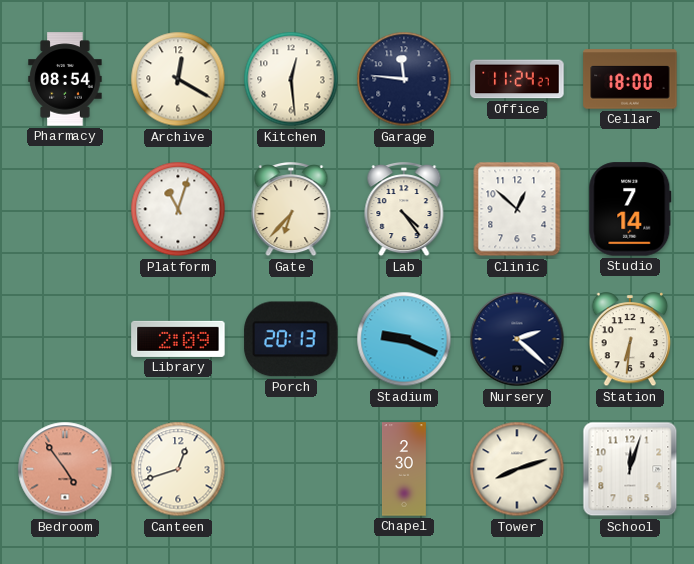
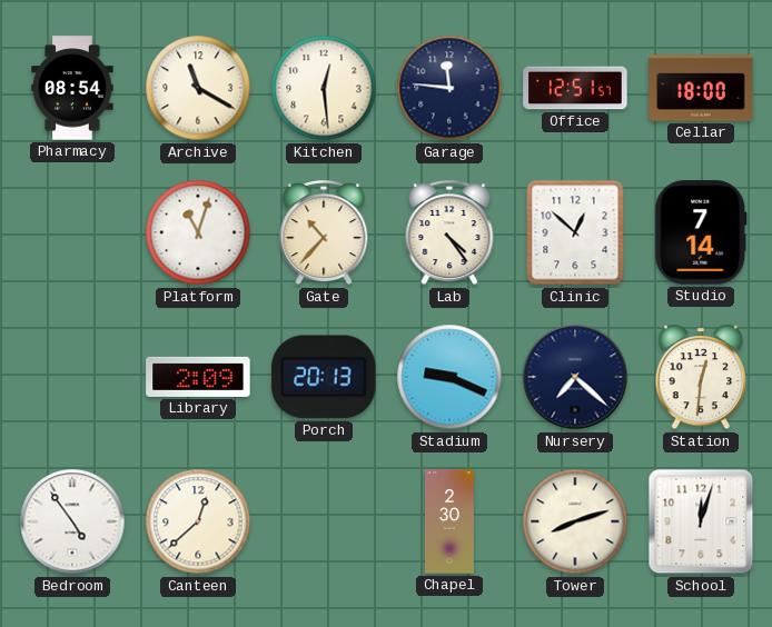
Archive: 12:20 -> 11:20
Office: 11:24 -> 12:51
Gate: 6:37 -> 10:37
Nursery: 2:22 -> 7:22
Station: 6:31 -> 12:31
Bedroom dial: salmon -> white
Canteen: 12:42 -> 12:38
